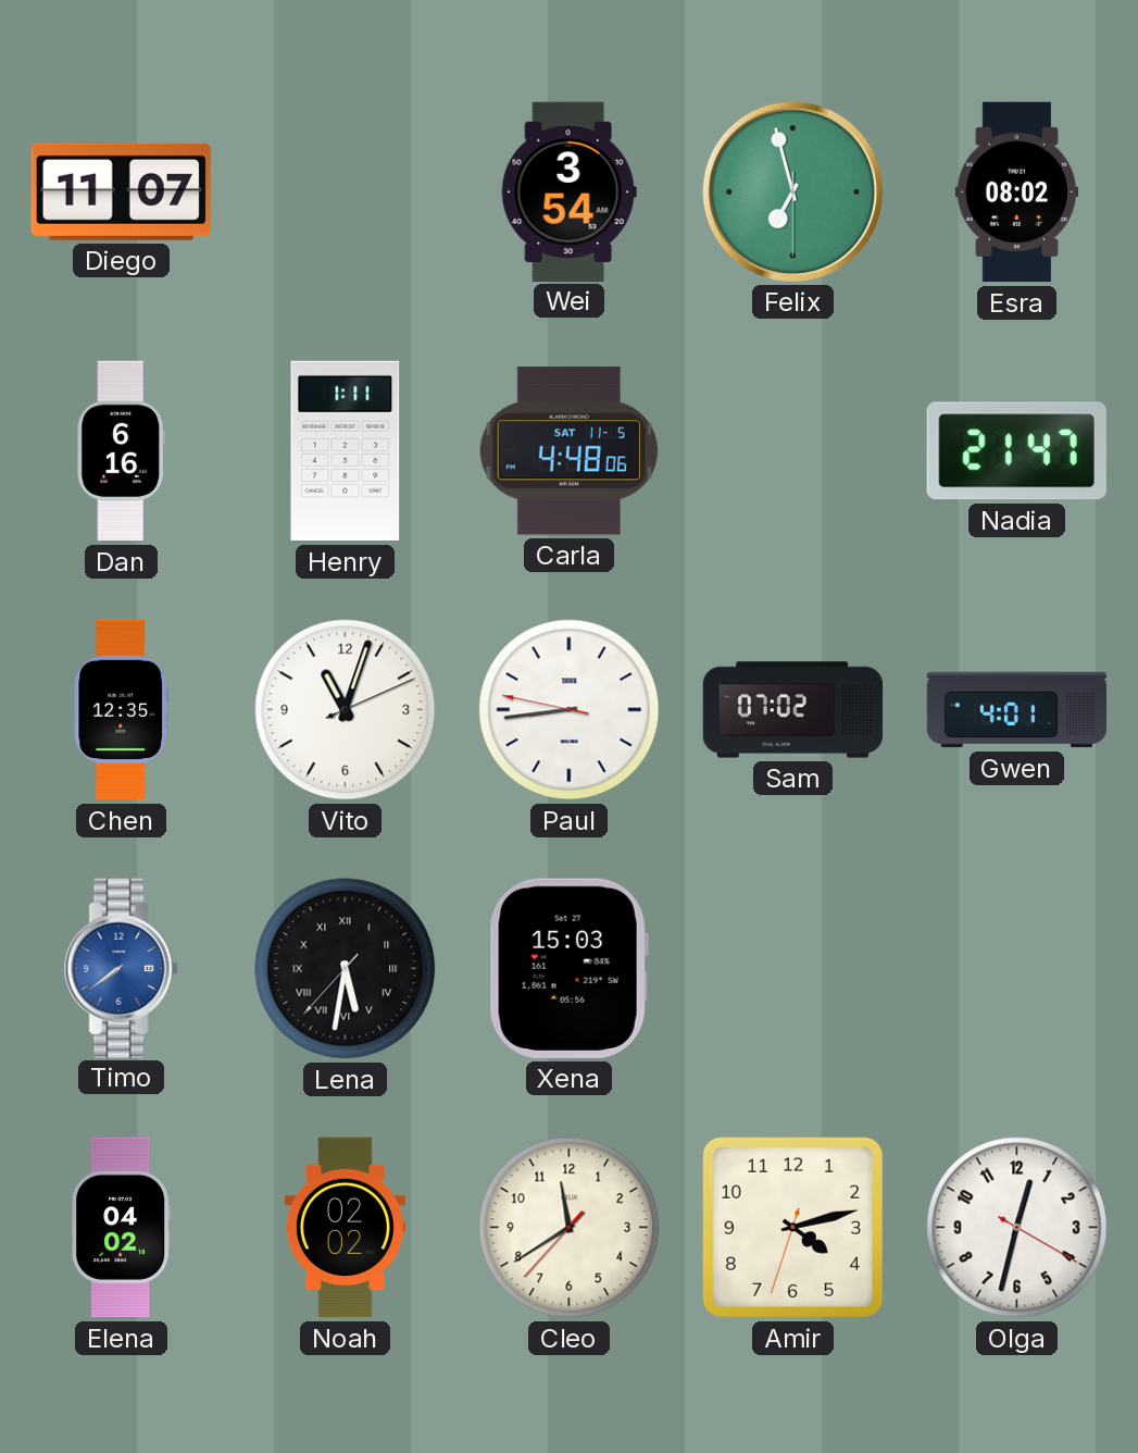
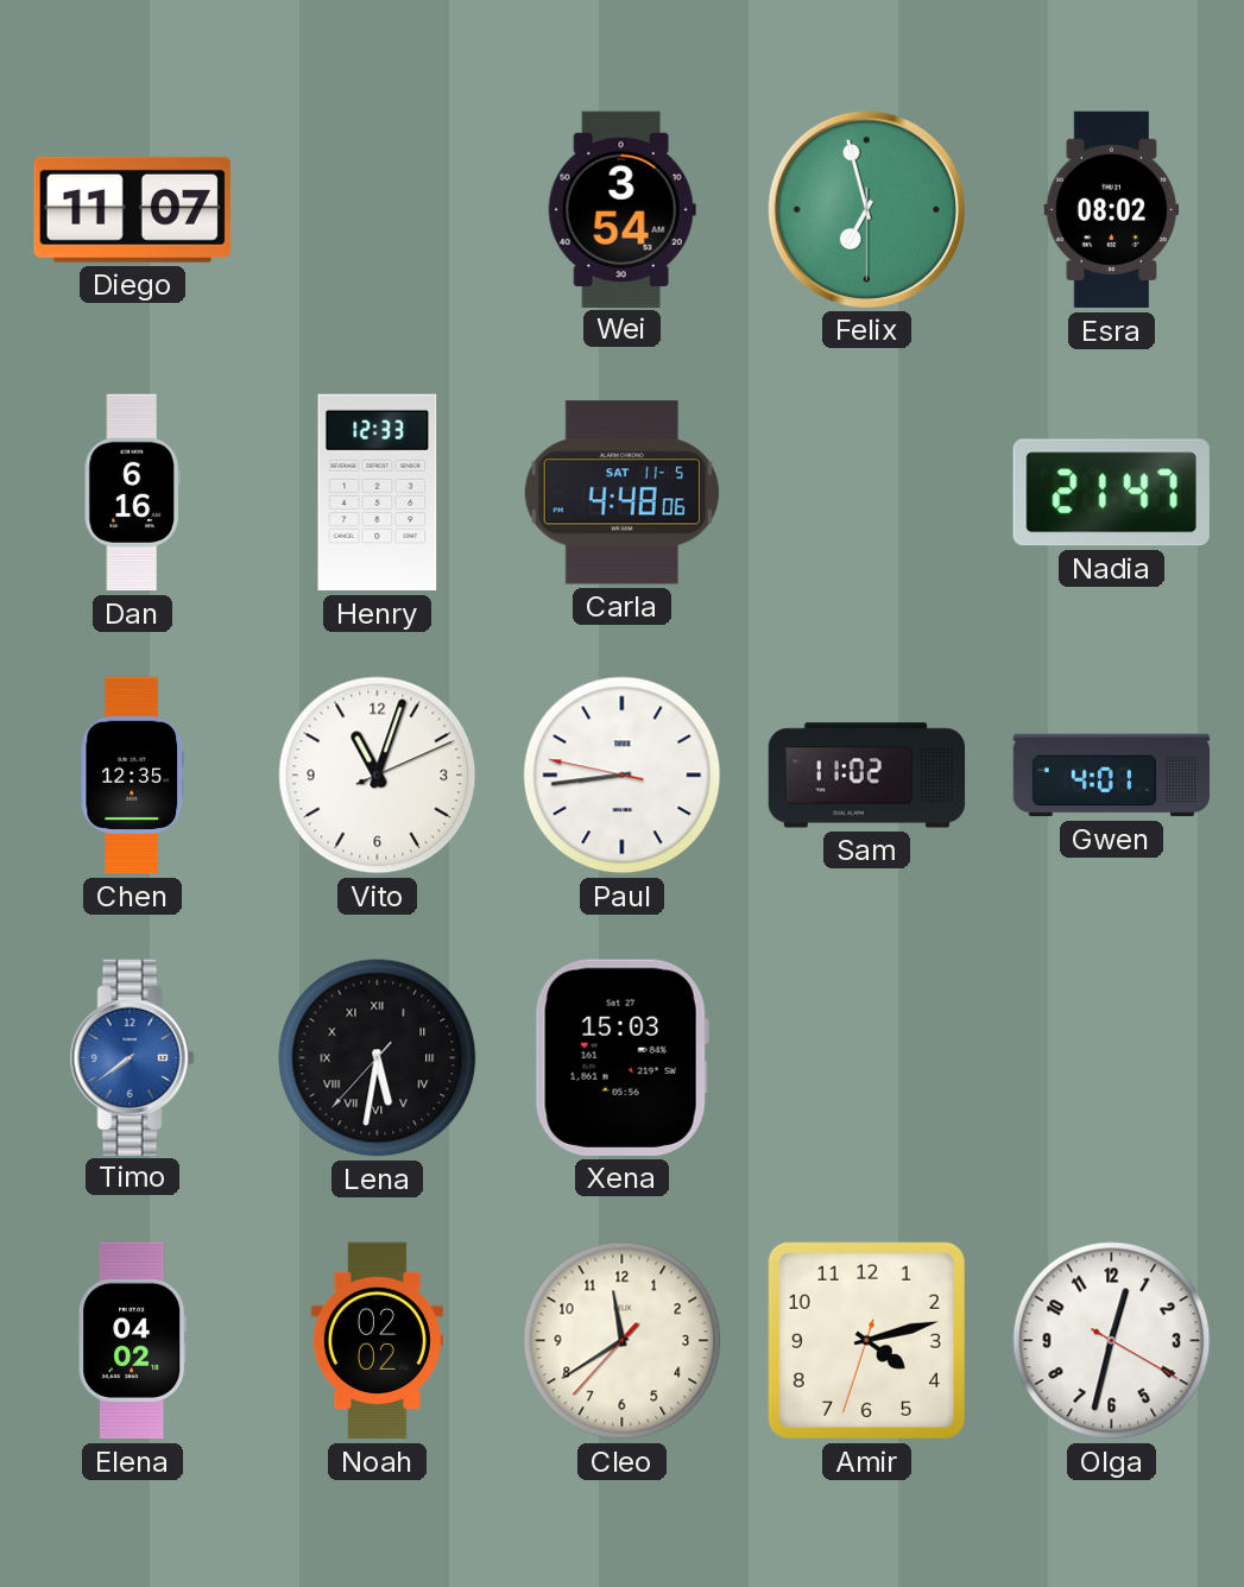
Henry: 1:11 -> 12:33
Sam: 07:02 -> 11:02
